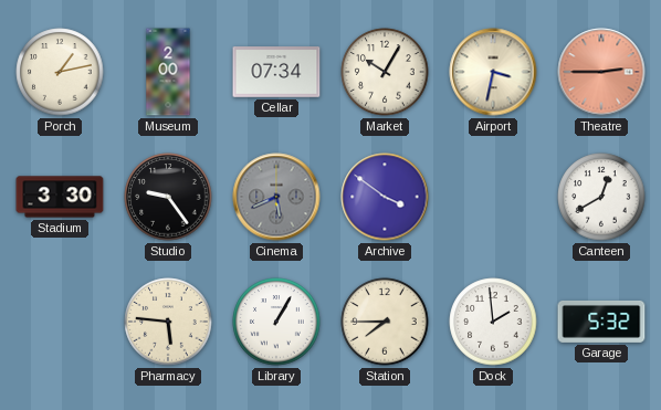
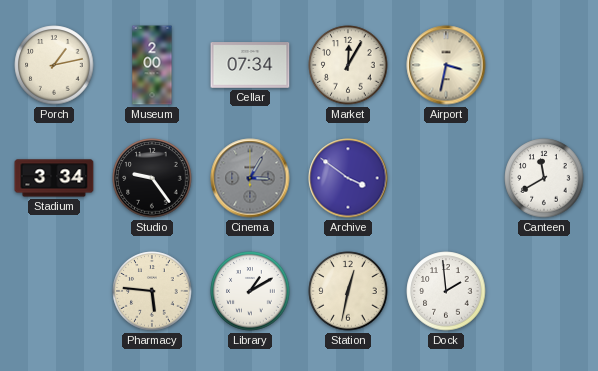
Market: 10:05 -> 12:05
Theatre: 2:45 -> none
Stadium: 3:30 -> 3:34
Cinema: 5:41 -> 3:05
Canteen: 12:40 -> 11:40
Library: 1:05 -> 1:10
Station: 7:45 -> 12:32
Garage: 5:32 -> none
